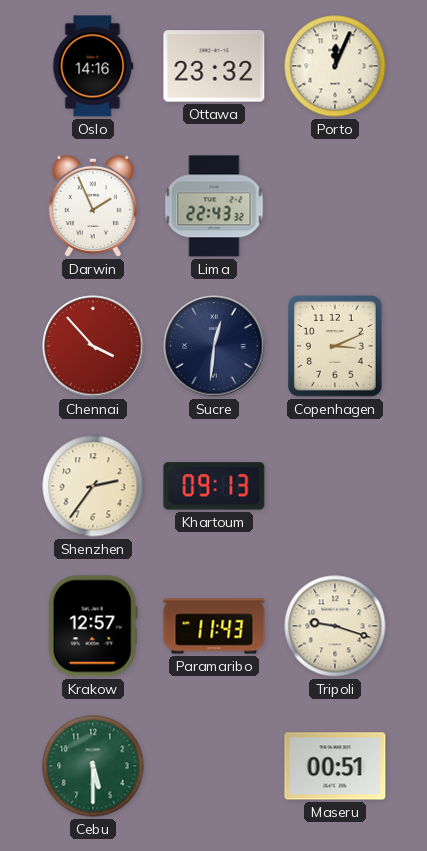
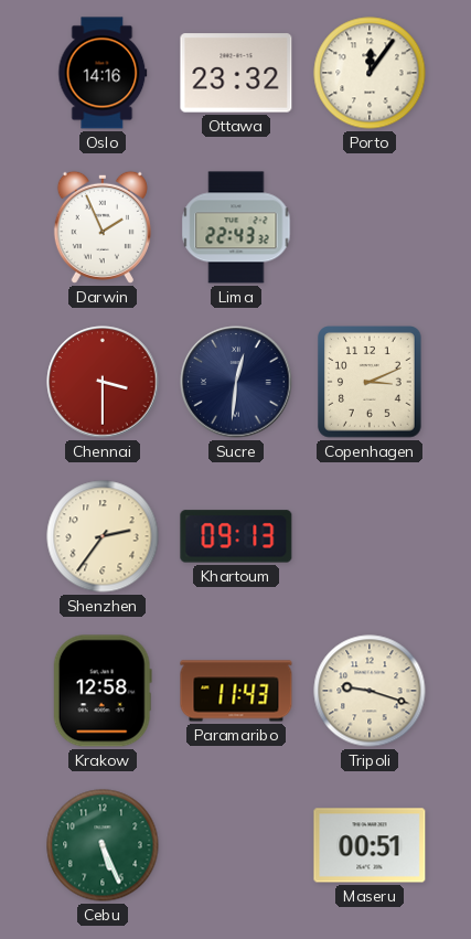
Porto: 12:04 -> 12:06
Chennai: 3:53 -> 3:30
Krakow: 12:57 -> 12:58
Cebu: 5:30 -> 5:26
